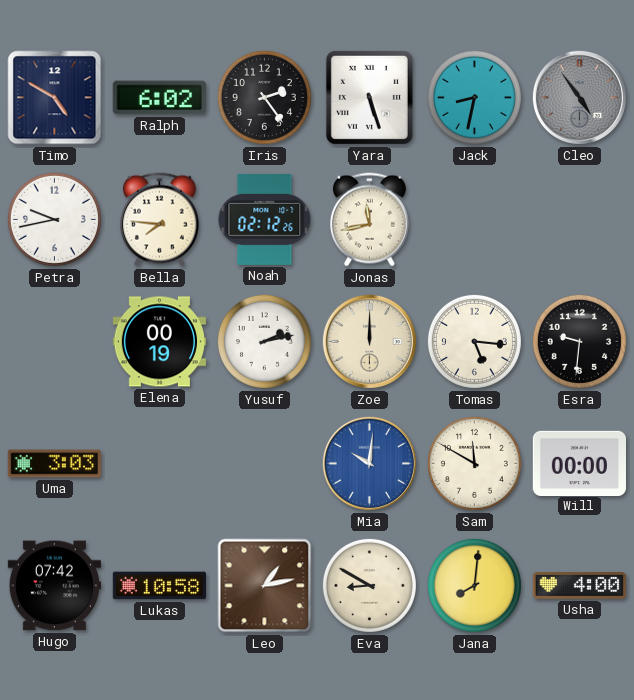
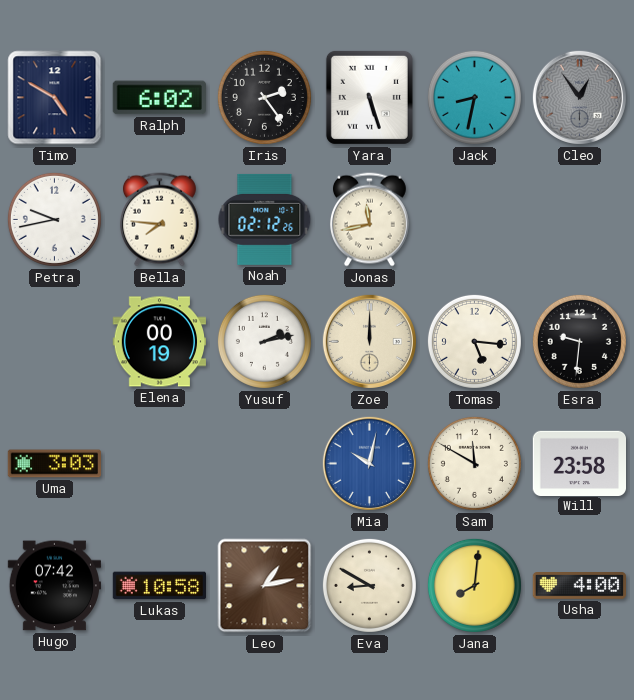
Cleo: 4:54 -> 12:54
Mia: 10:01 -> 10:02
Will: 00:00 -> 23:58
